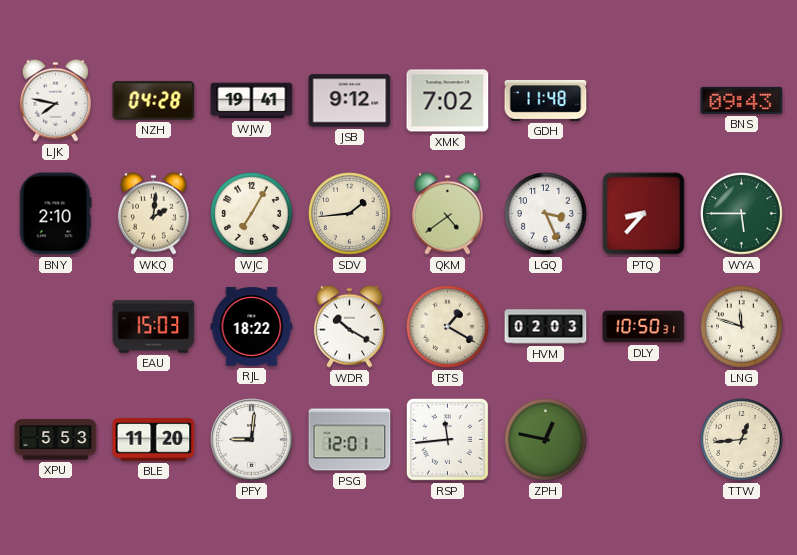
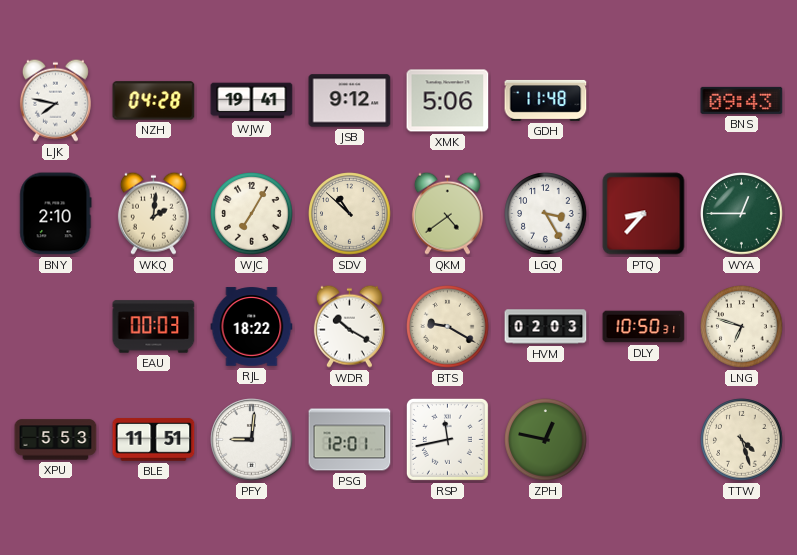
XMK: 7:02 -> 5:06
SDV: 1:44 -> 10:52
LGQ: 3:26 -> 3:25
WYA: 5:45 -> 12:45
EAU: 15:03 -> 00:03
BTS: 1:20 -> 9:20
LNG: 11:48 -> 6:48
BLE: 11:20 -> 11:51
RSP: 11:44 -> 11:43
TTW: 12:44 -> 4:27
